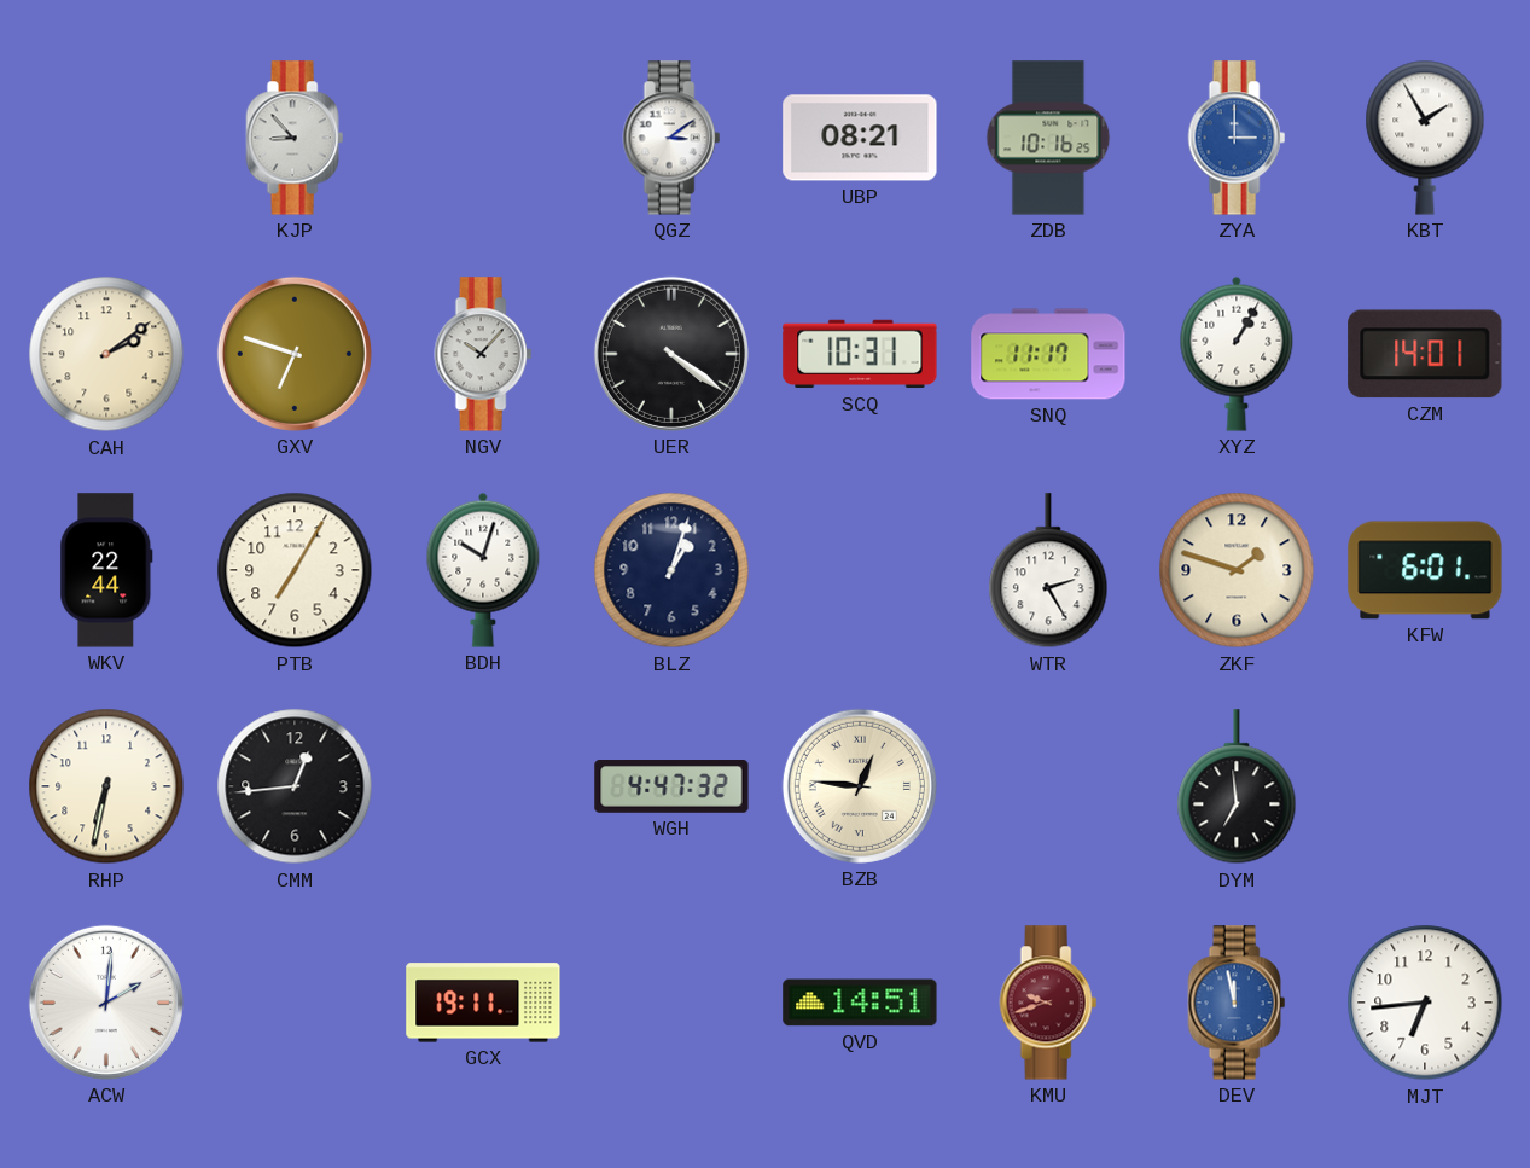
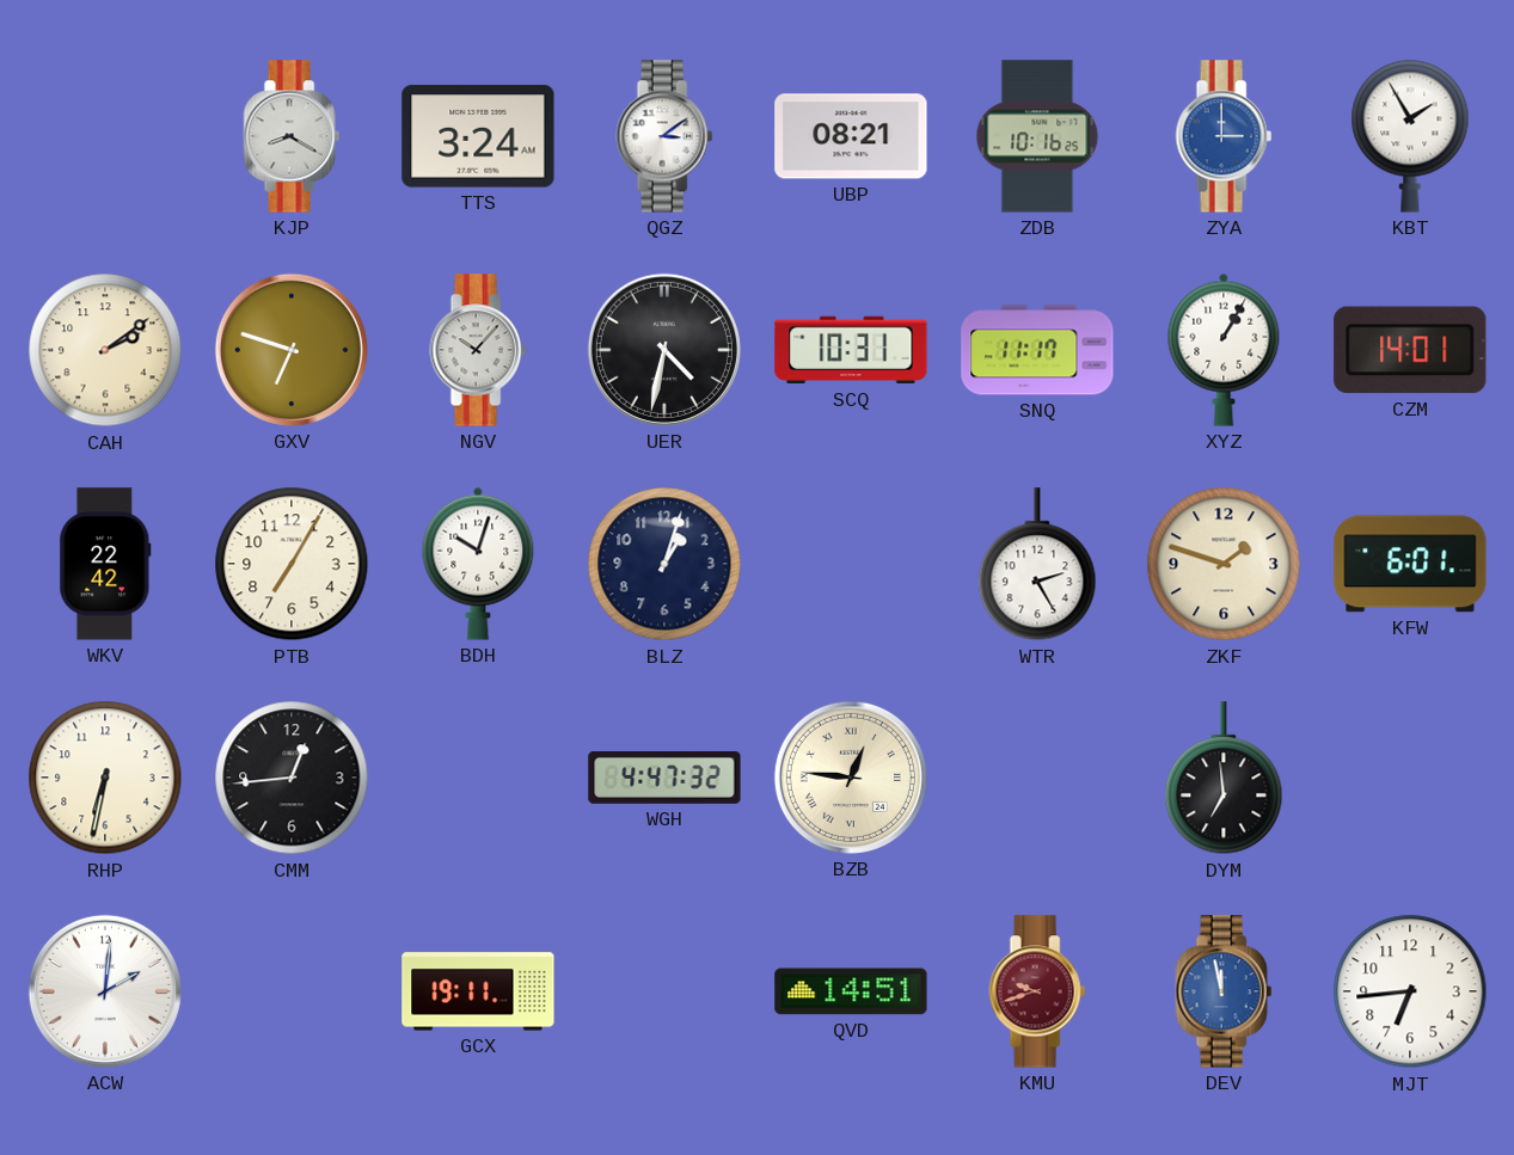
KJP: 8:53 -> 8:20
TTS: none -> 3:24
UER: 4:21 -> 4:32
WKV: 22:44 -> 22:42
